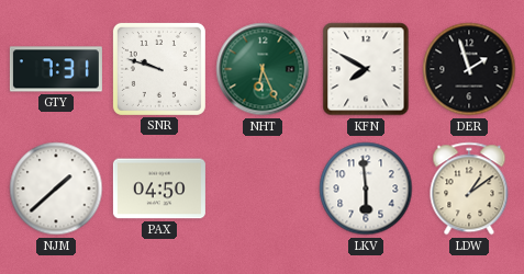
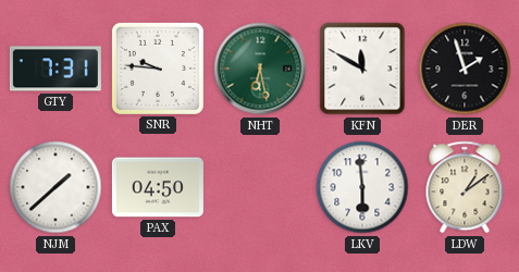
SNR: 9:48 -> 9:46
NHT: 6:26 -> 6:28
KFN: 7:50 -> 11:50
